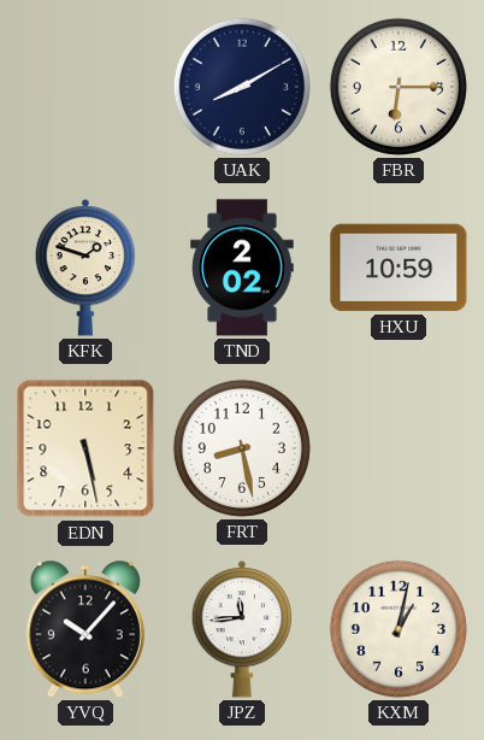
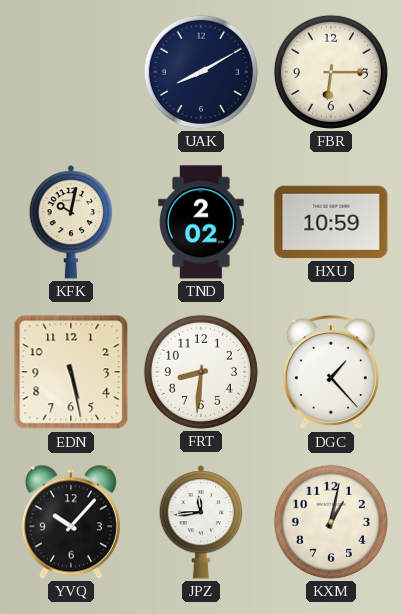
KFK: 1:48 -> 10:02
FRT: 8:28 -> 8:31
DGC: none -> 1:23
